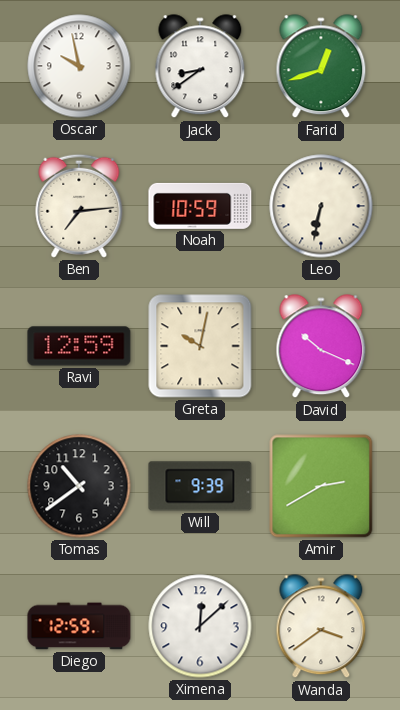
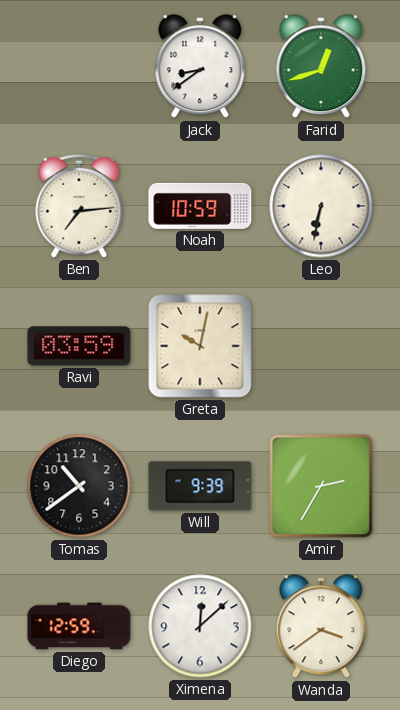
Oscar: 9:58 -> none
Ravi: 12:59 -> 03:59
David: 10:19 -> none
Amir: 2:40 -> 2:35
